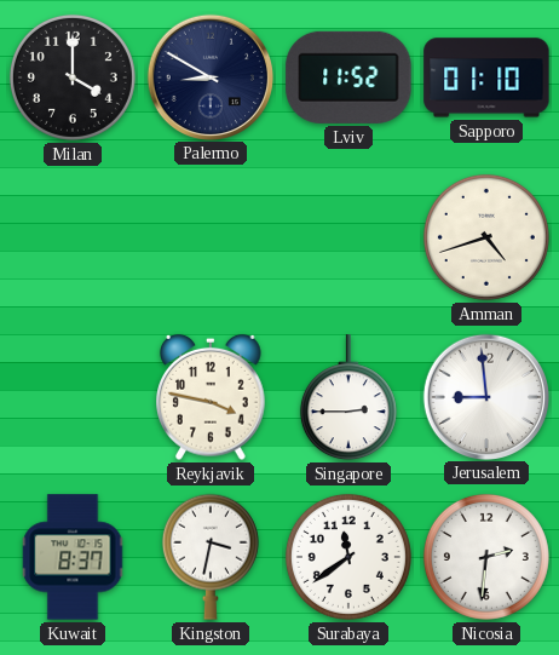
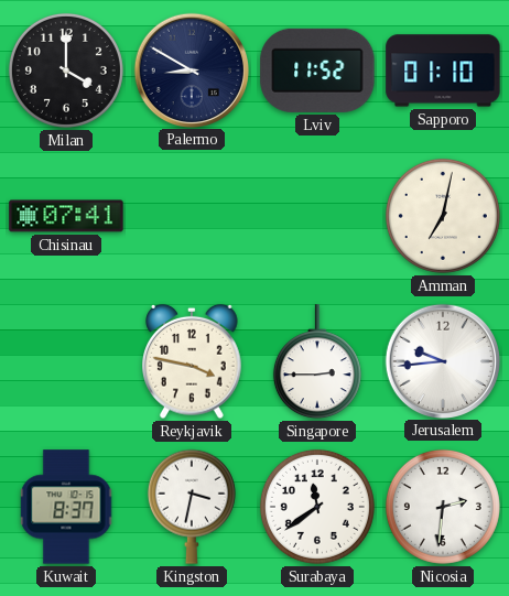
Chisinau: none -> 07:41
Amman: 4:42 -> 7:02
Jerusalem: 8:59 -> 9:44
